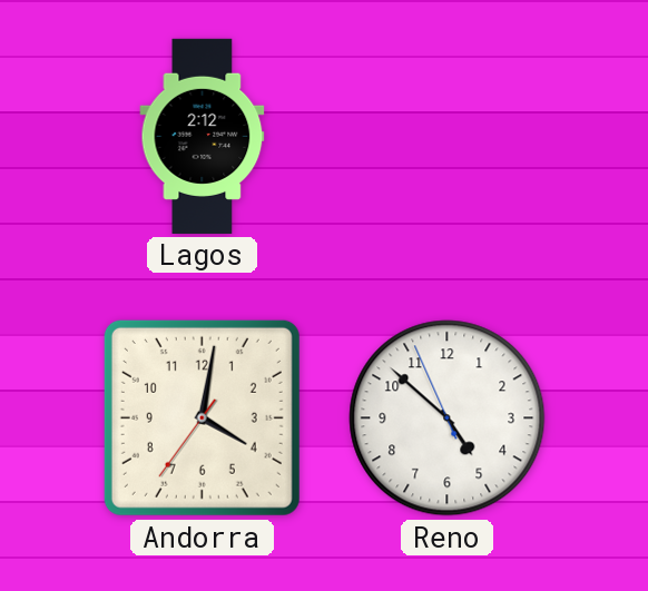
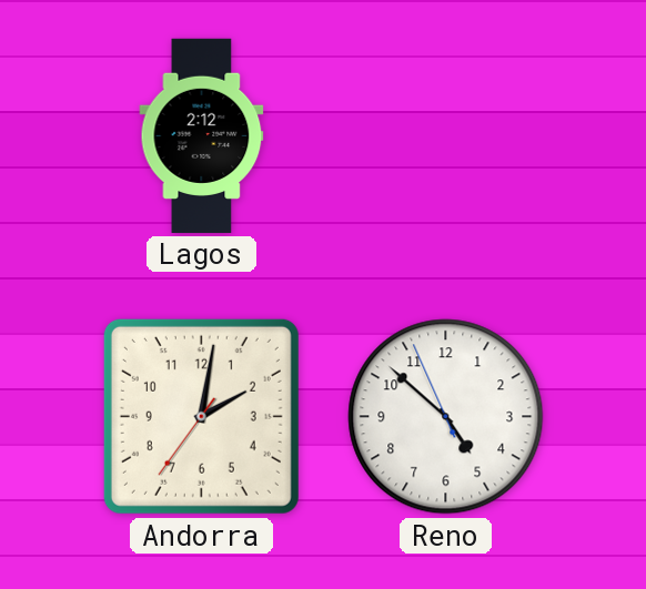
Andorra: 4:01 -> 2:01
